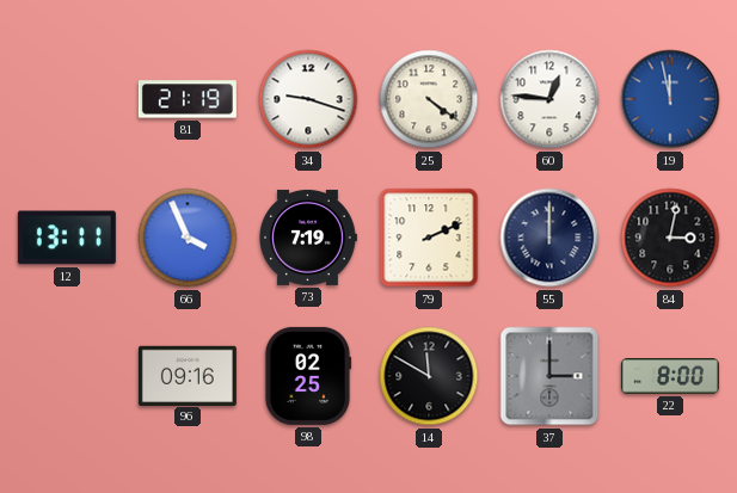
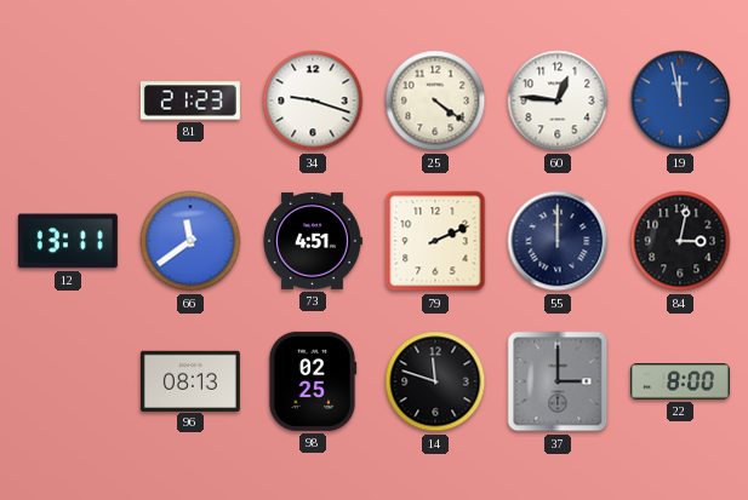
81: 21:19 -> 21:23
66: 3:56 -> 11:39
73: 7:19 -> 4:51
96: 09:16 -> 08:13
14: 11:50 -> 11:48
